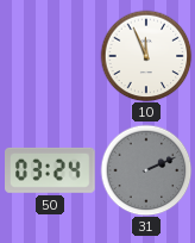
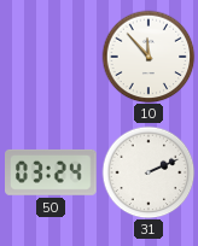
10: 11:56 -> 11:53
31 dial: grey -> white
